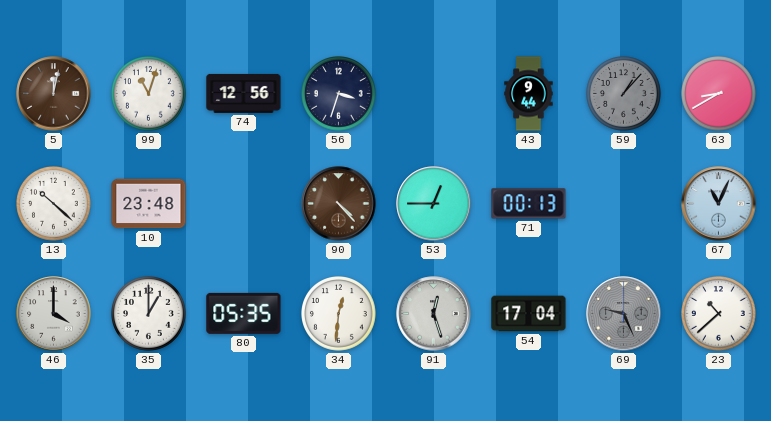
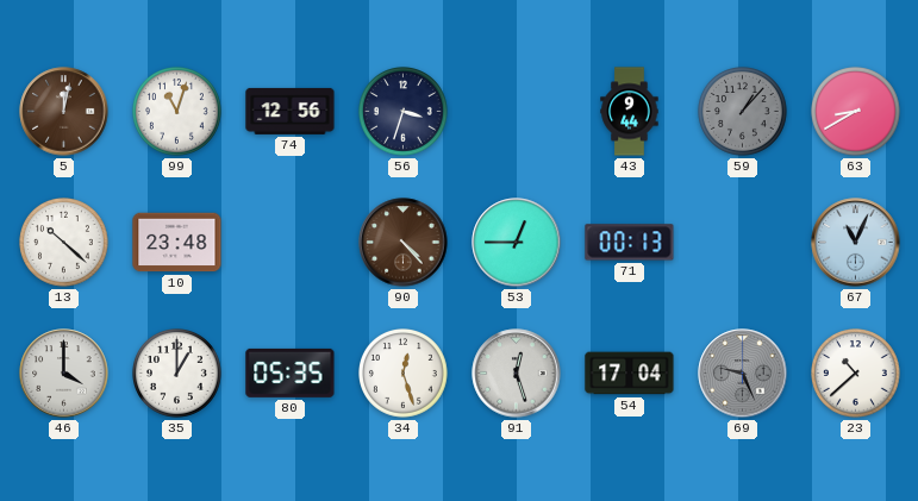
34: 12:31 -> 12:27
